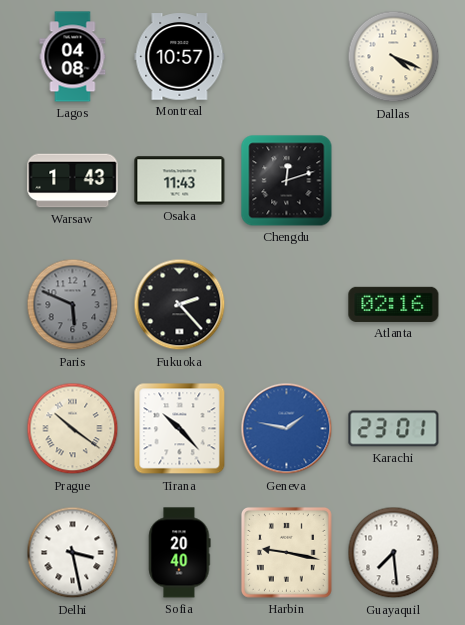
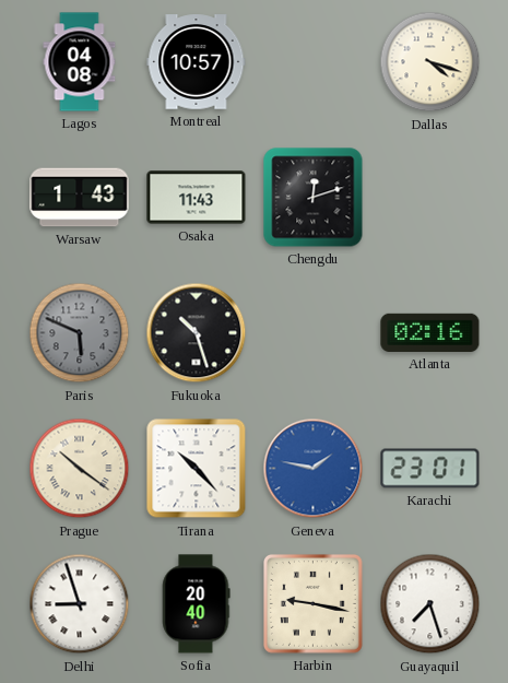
Dallas: 4:19 -> 4:18
Fukuoka: 2:23 -> 10:27
Delhi: 3:28 -> 8:57
Guayaquil: 7:29 -> 7:27
